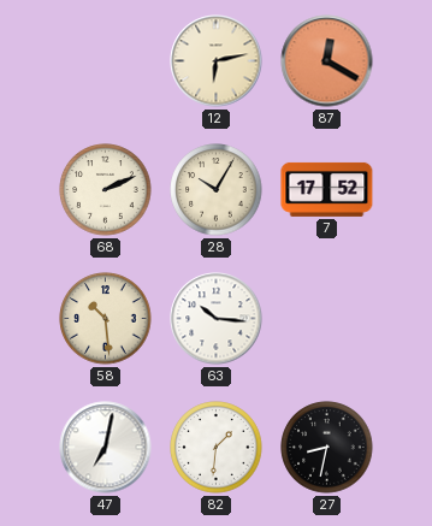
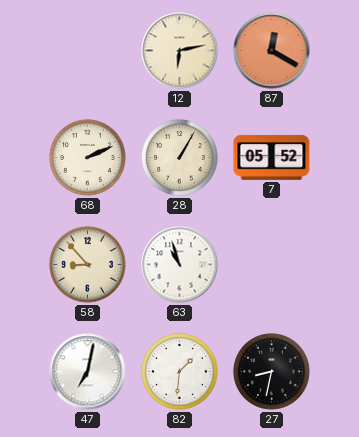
28: 10:05 -> 1:05
7: 17:52 -> 05:52
58: 10:29 -> 8:53
63: 10:16 -> 10:57
